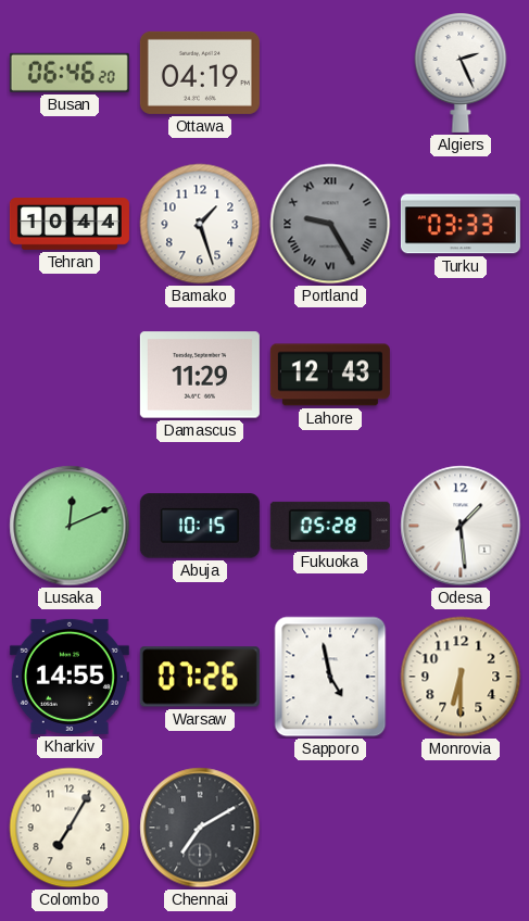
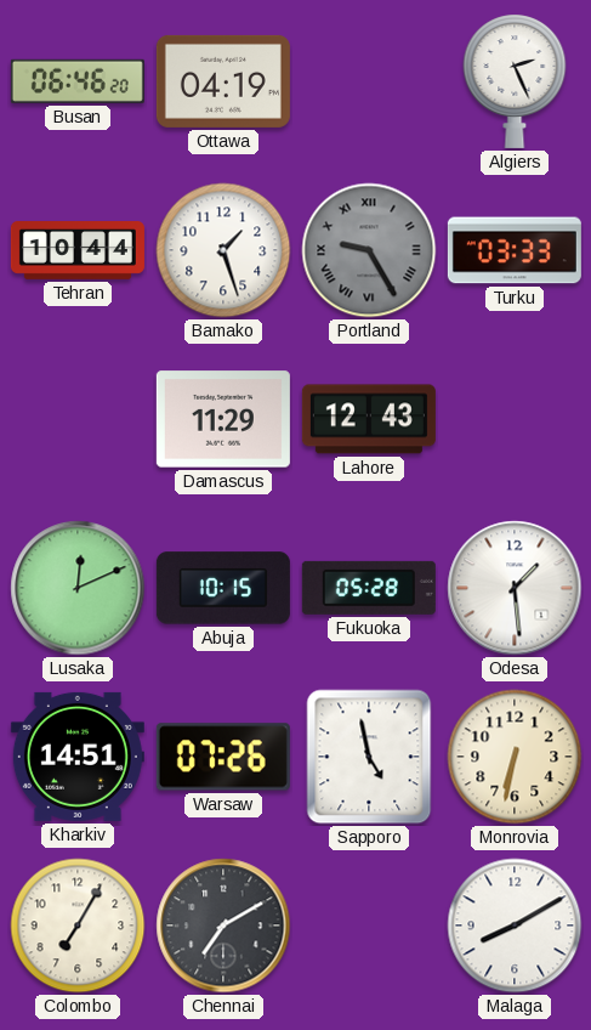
Kharkiv: 14:55 -> 14:51
Monrovia: 6:30 -> 6:32
Malaga: none -> 8:10
